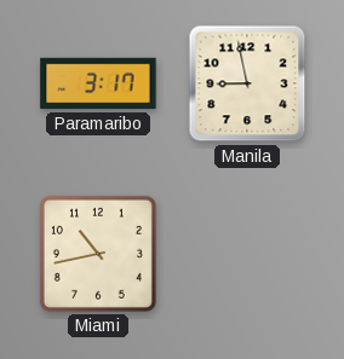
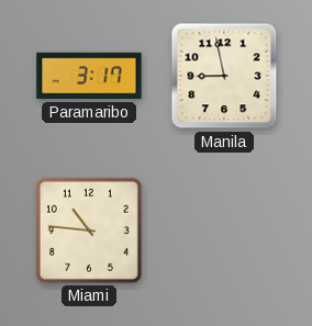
Miami: 10:43 -> 10:46
